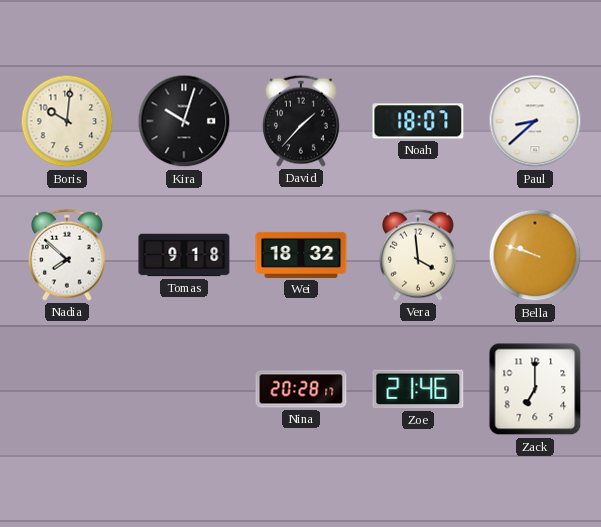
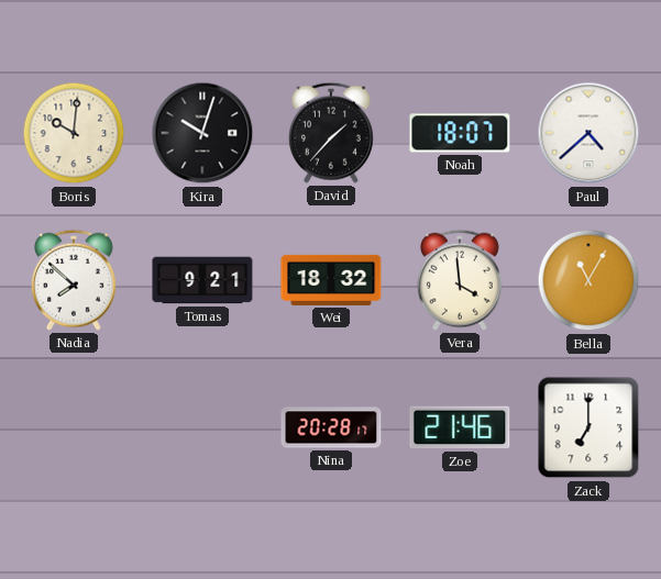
Paul: 8:38 -> 4:38
Tomas: 9:18 -> 9:21
Bella: 9:48 -> 11:05
